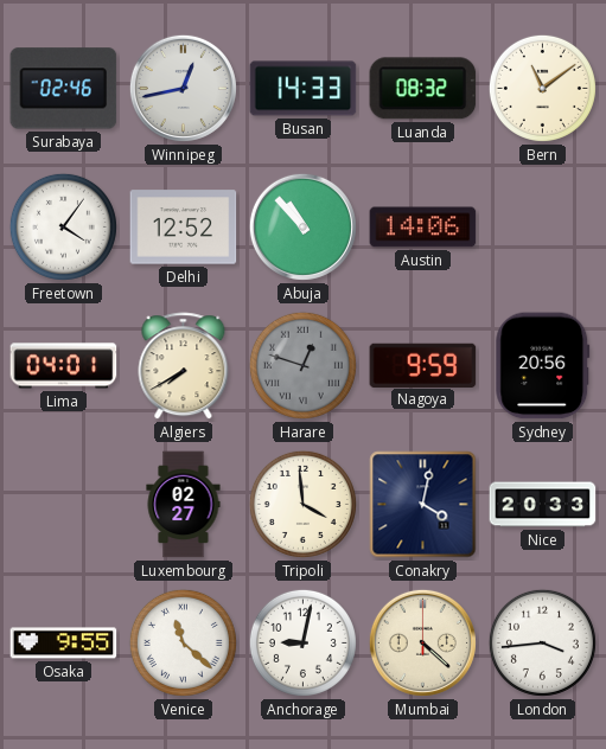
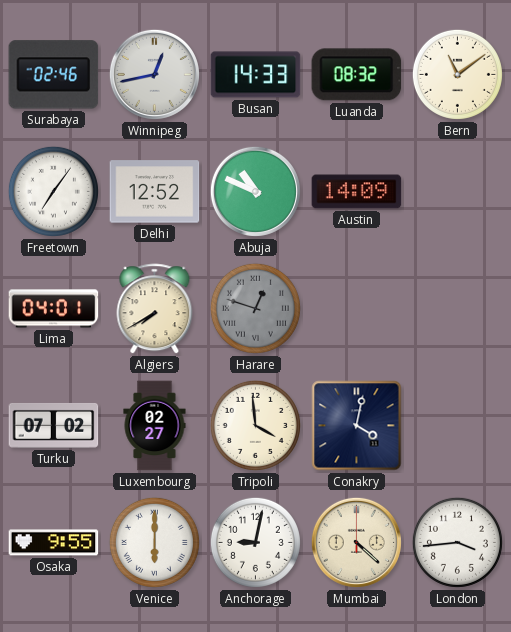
Freetown: 4:06 -> 7:06
Abuja: 10:53 -> 10:49
Austin: 14:06 -> 14:09
Nagoya: 9:59 -> none
Sydney: 20:56 -> none
Turku: none -> 07:02
Nice: 20:33 -> none
Venice: 11:22 -> 6:00
